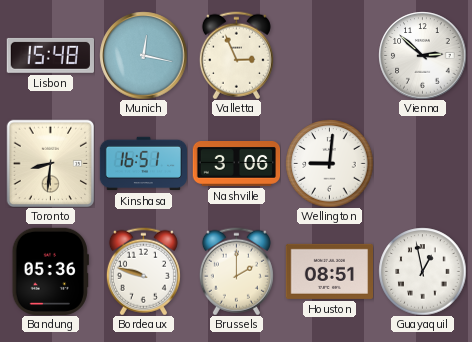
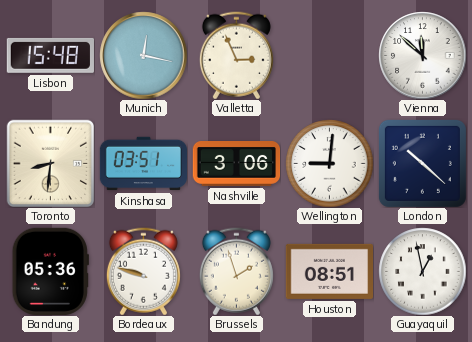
Vienna: 2:52 -> 11:52
Kinshasa: 16:51 -> 03:51
London: none -> 10:22
Brussels: 2:00 -> 1:57
